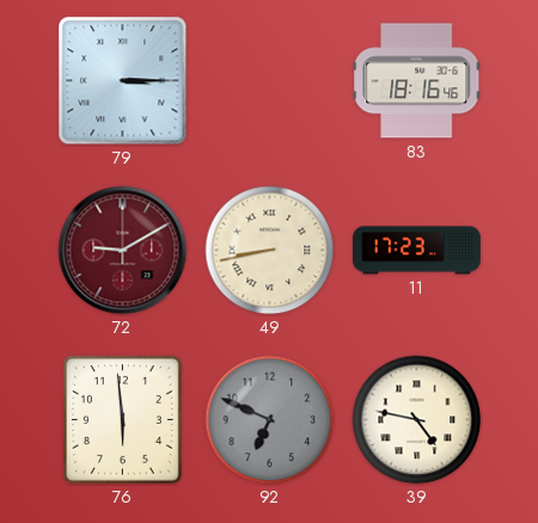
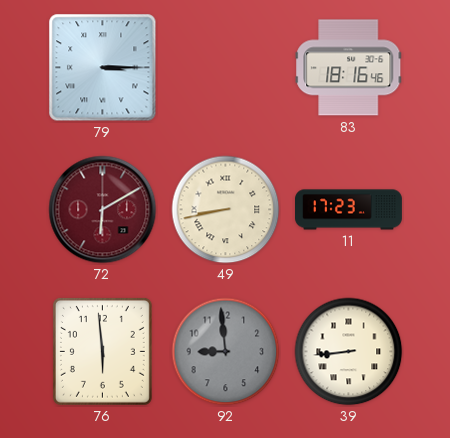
72: 9:10 -> 6:10
92: 6:49 -> 8:59
39: 4:47 -> 8:44
